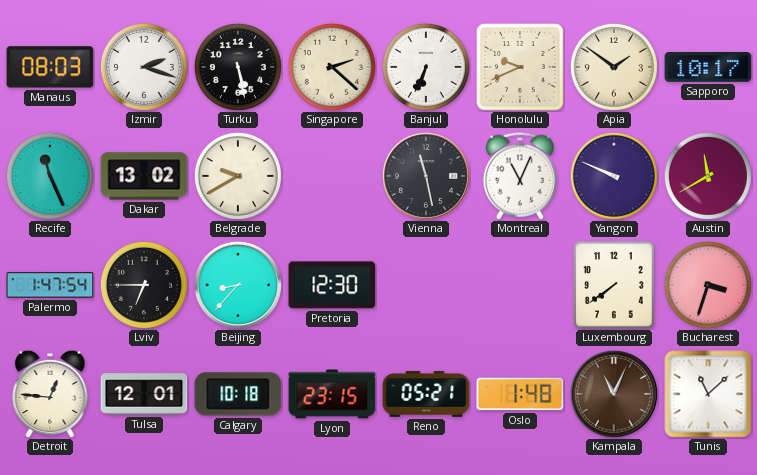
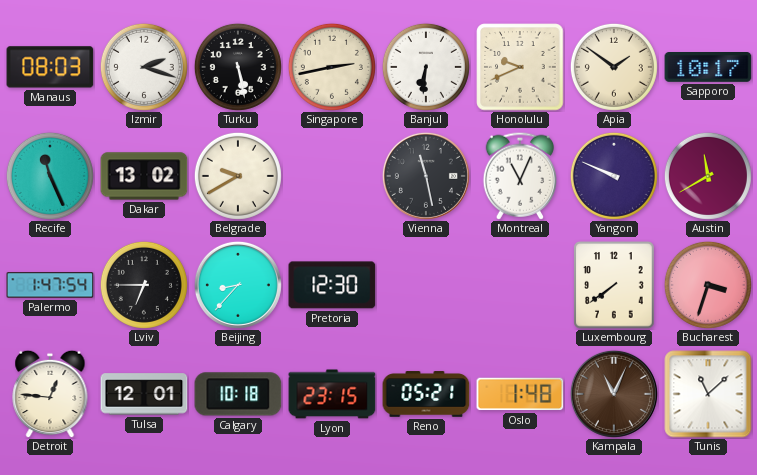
Singapore: 2:22 -> 2:43
Banjul: 6:34 -> 6:31
